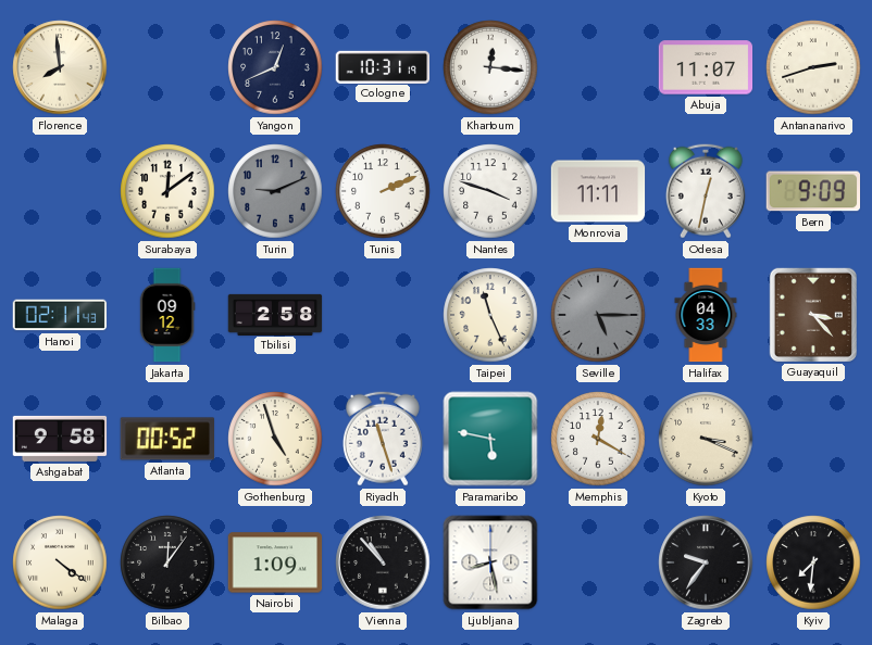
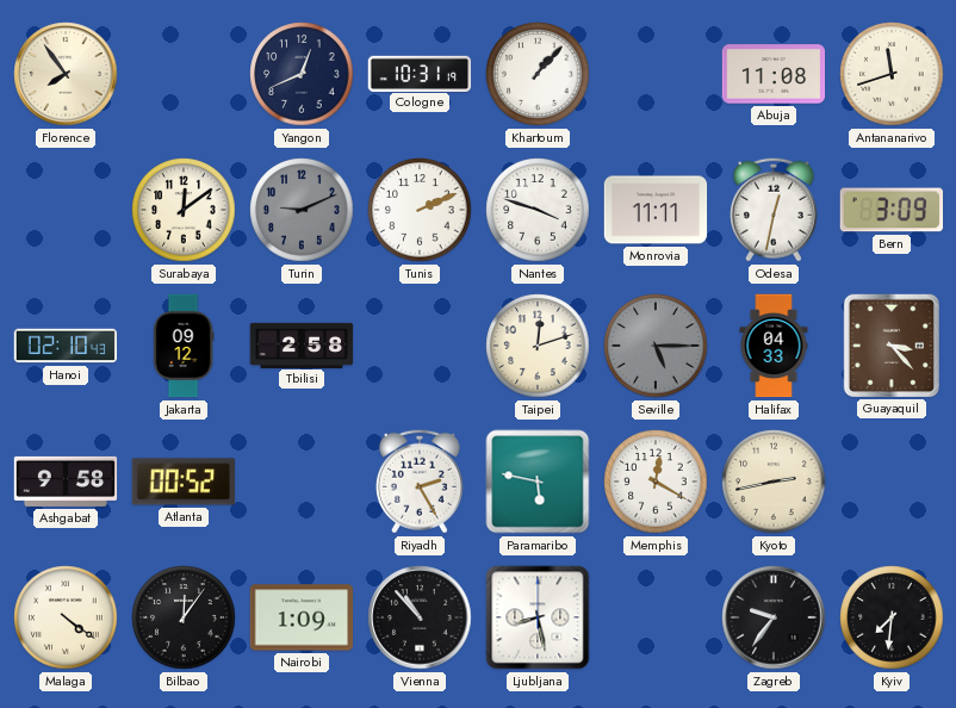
Florence: 7:59 -> 7:54
Khartoum: 12:16 -> 1:07
Abuja: 11:07 -> 11:08
Antananarivo: 2:42 -> 11:42
Bern: 9:09 -> 3:09
Hanoi: 02:11 -> 02:10
Taipei: 11:26 -> 12:12
Gothenburg: 4:57 -> none
Riyadh: 11:27 -> 2:25
Kyoto: 3:19 -> 2:43
